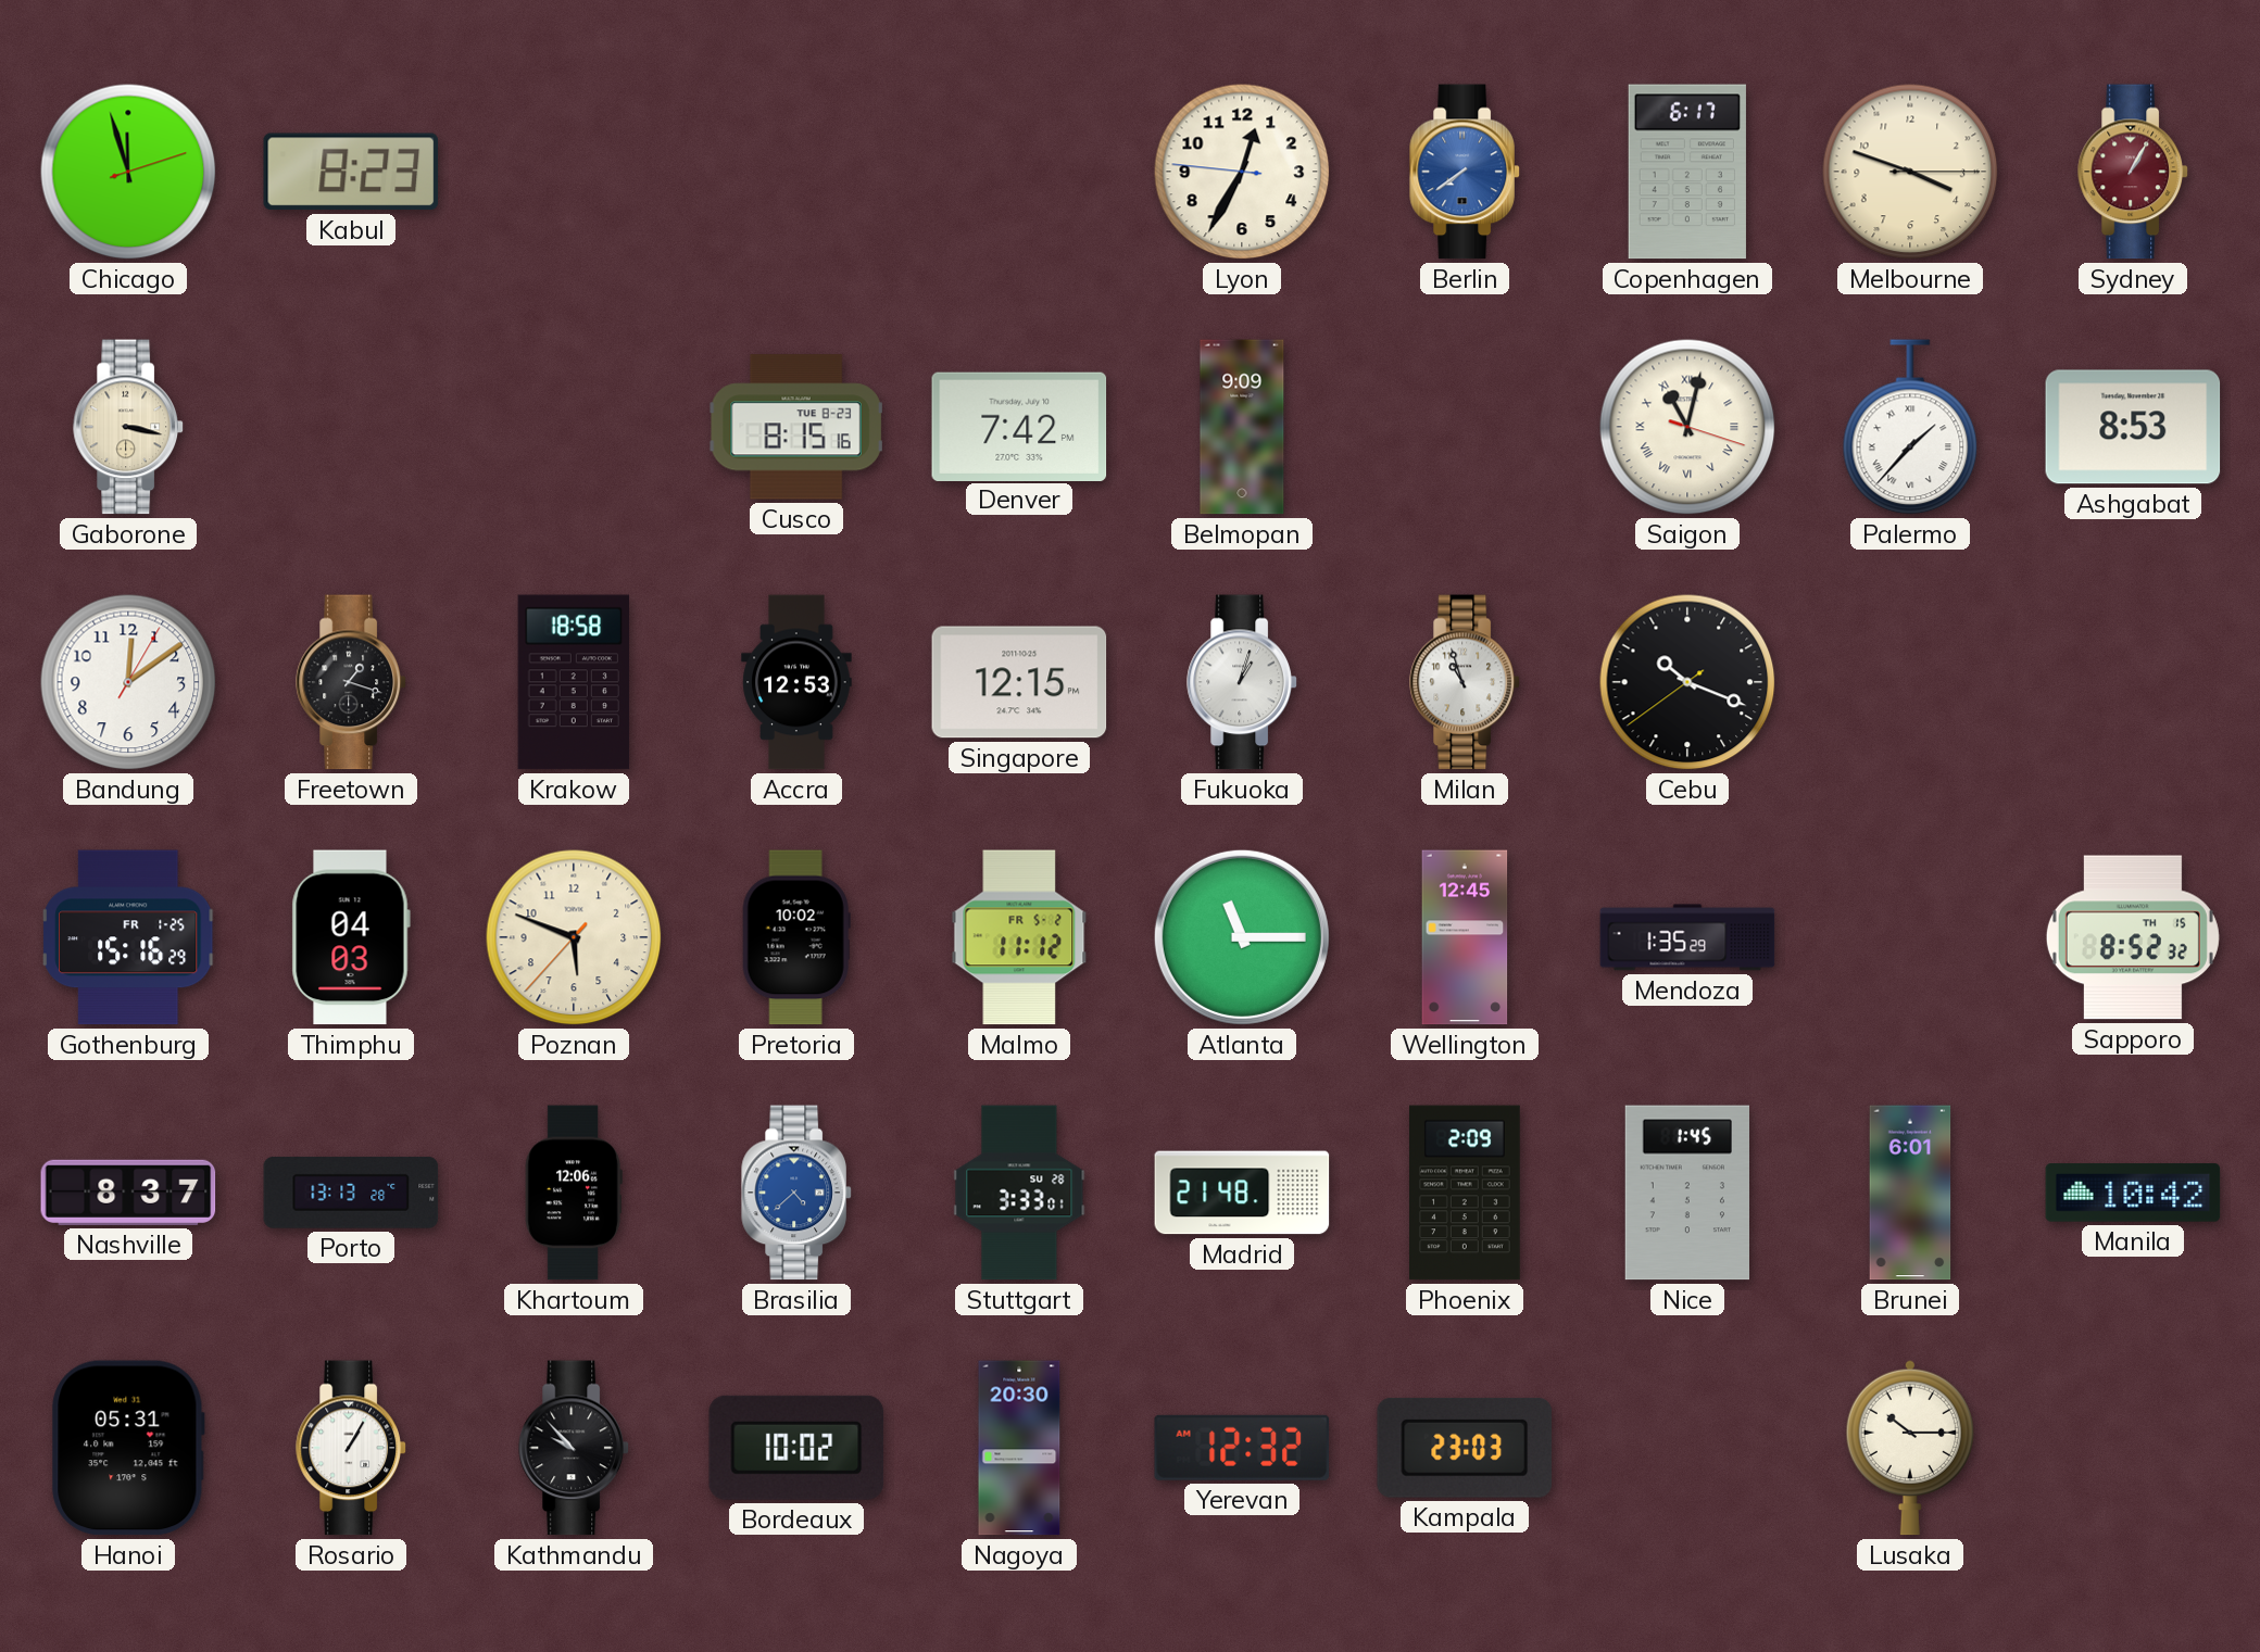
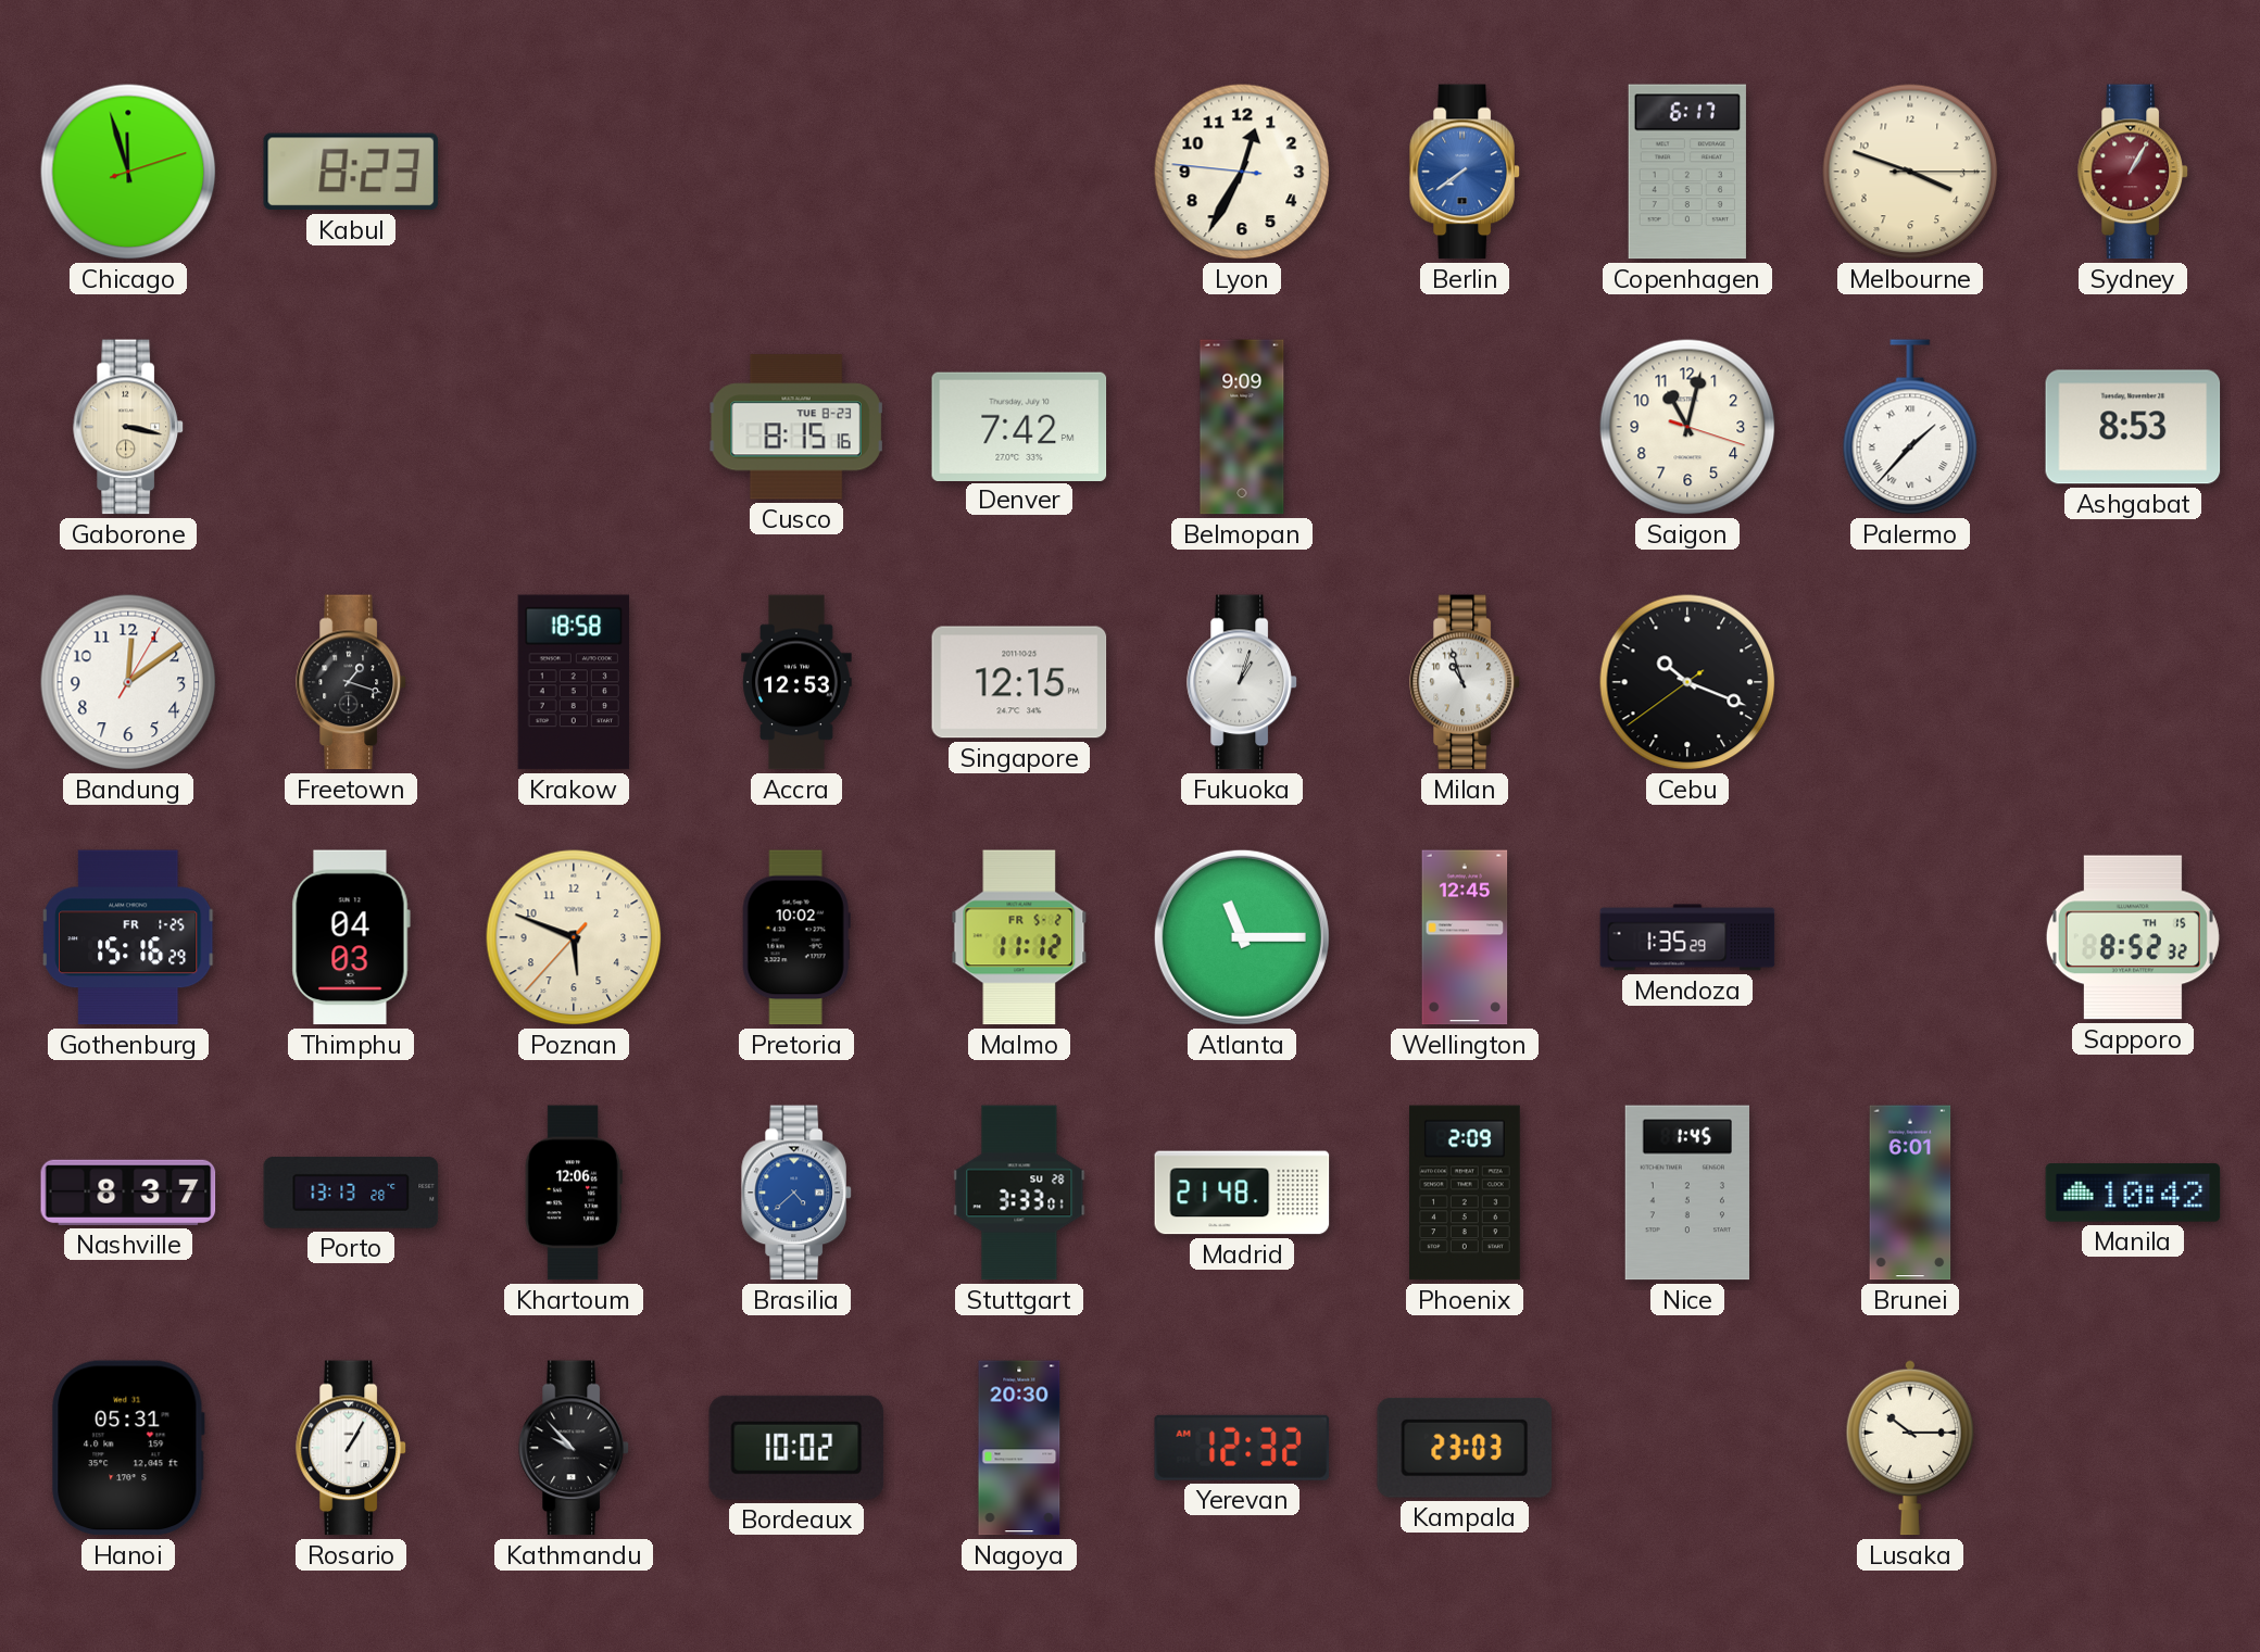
Saigon numerals: Roman -> Arabic
